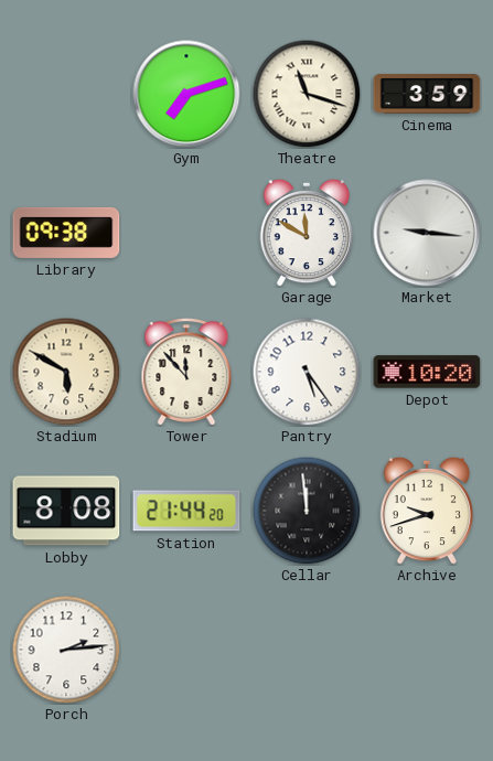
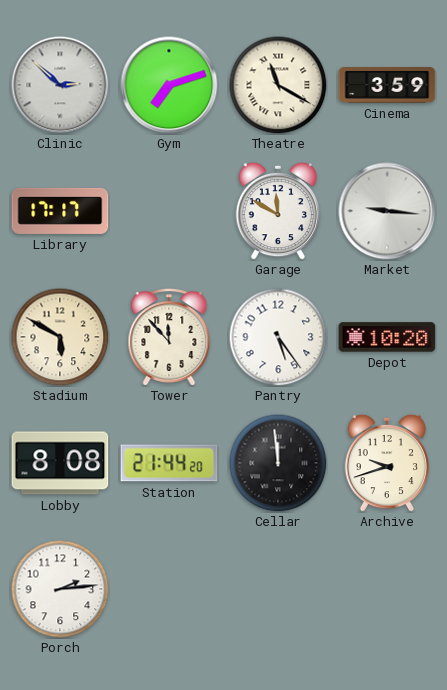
Clinic: none -> 2:52
Theatre: 11:18 -> 11:20
Library: 09:38 -> 17:17
